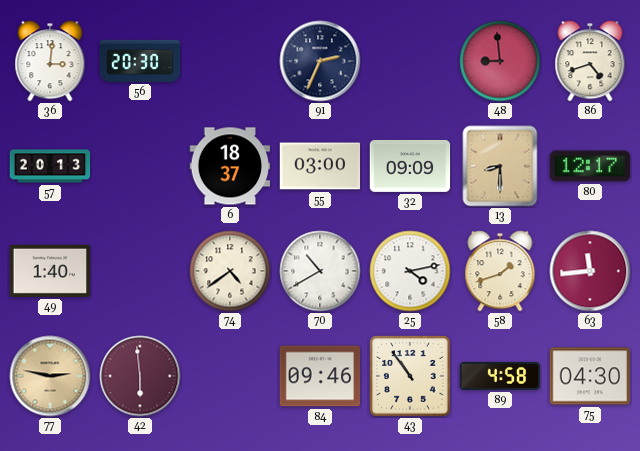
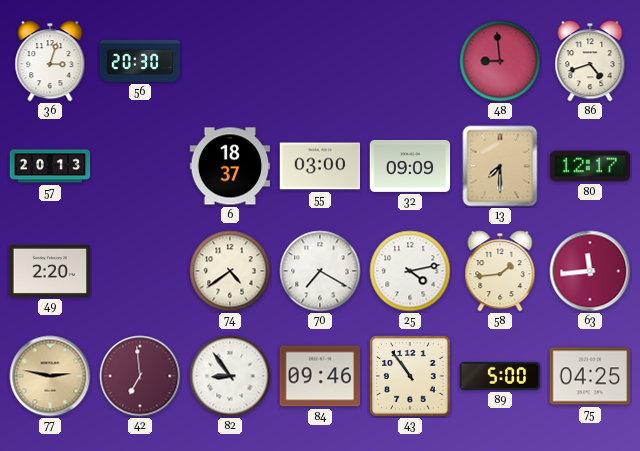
36: 3:01 -> 3:03
91: 2:34 -> none
13: 8:30 -> 7:30
49: 1:40 -> 2:20
70: 10:40 -> 7:20
58: 1:42 -> 1:44
42: 5:59 -> 6:59
82: none -> 8:54
89: 4:58 -> 5:00
75: 04:30 -> 04:25
